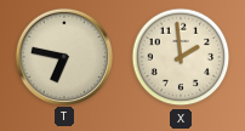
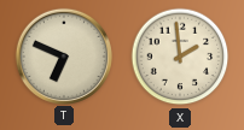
T: 6:47 -> 6:49
